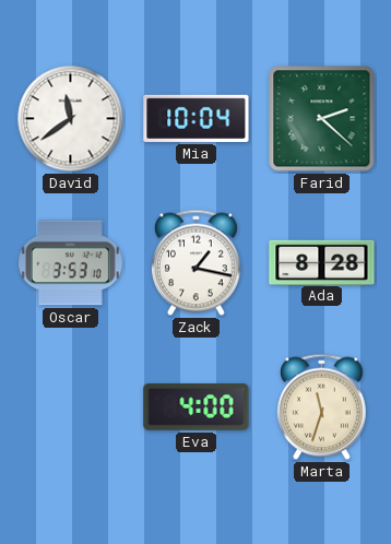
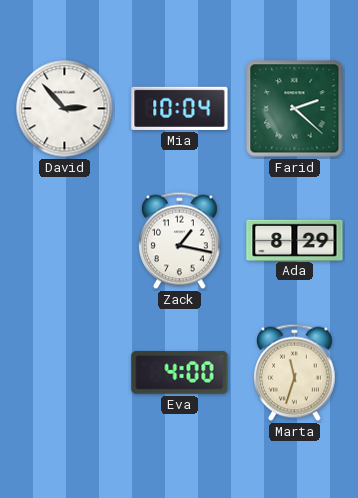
David: 11:39 -> 2:53
Oscar: 3:53 -> none
Ada: 8:28 -> 8:29
